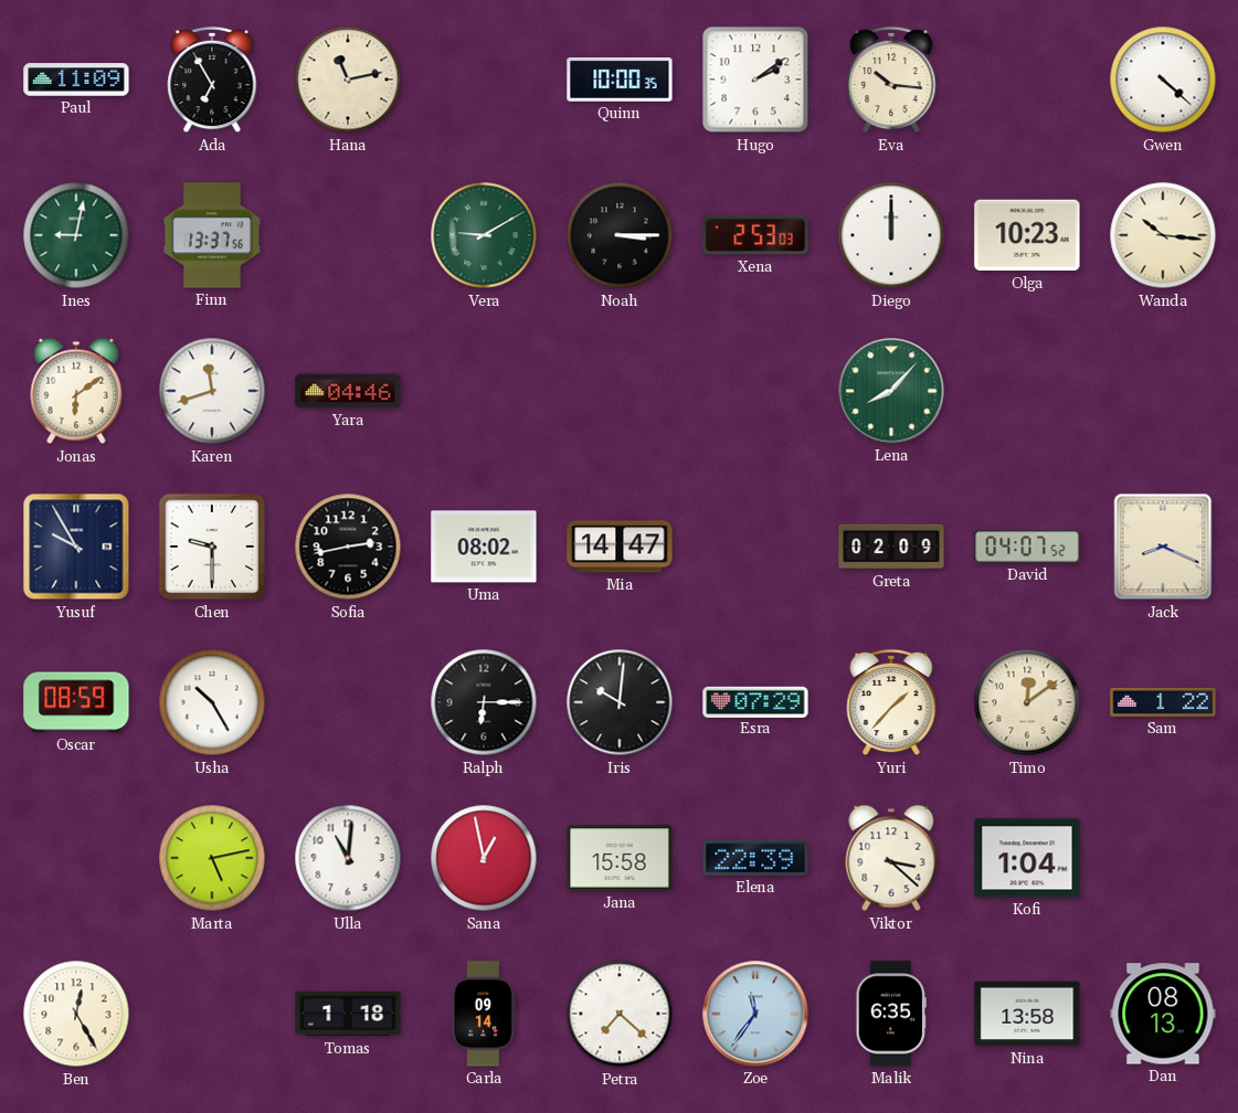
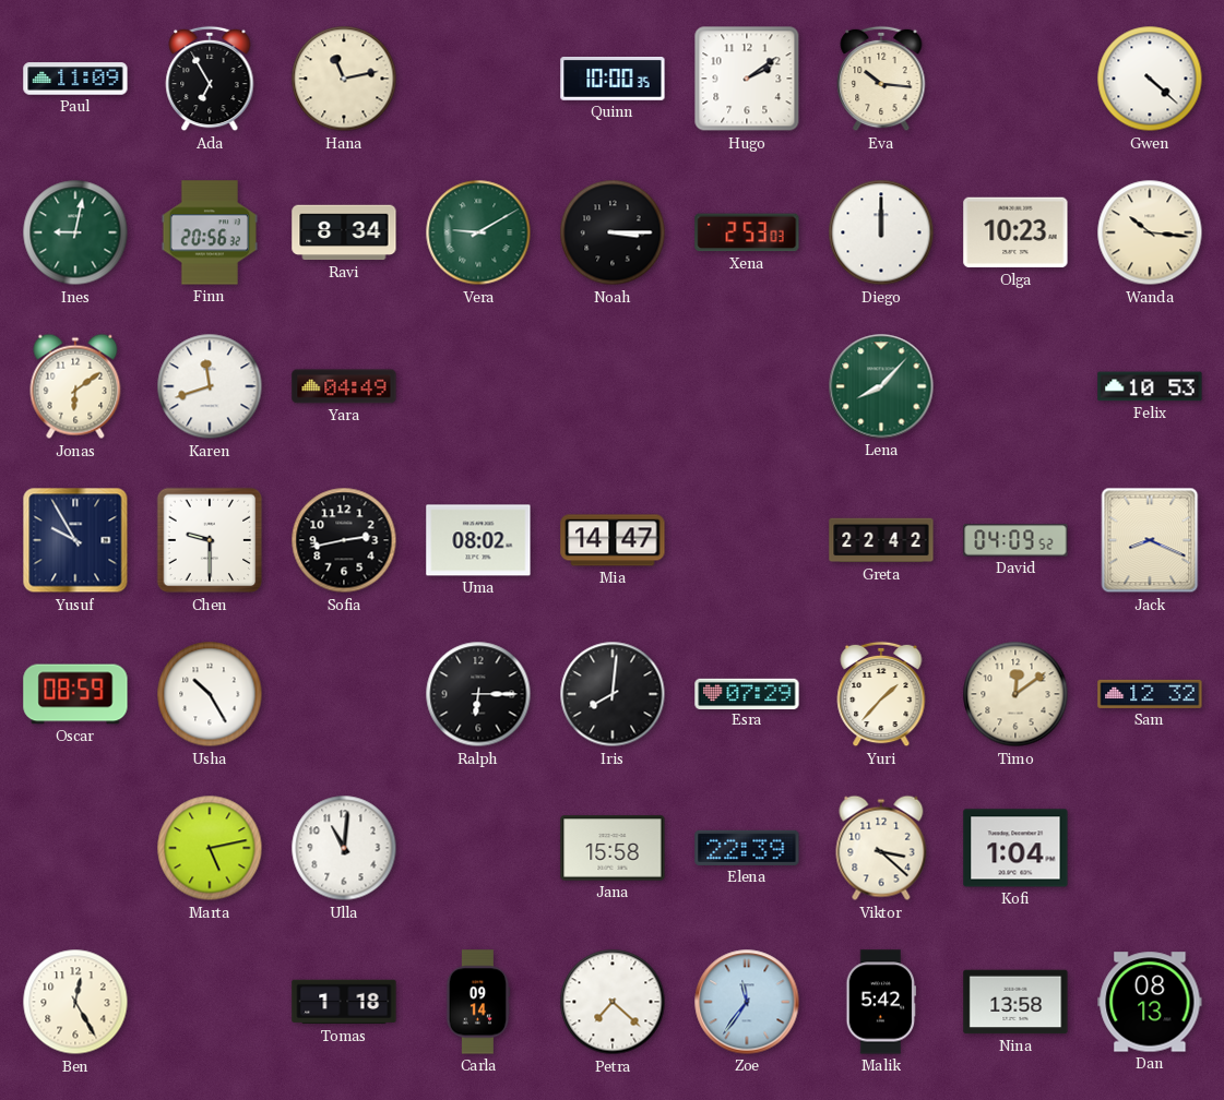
Finn: 13:37 -> 20:56
Ravi: none -> 8:34
Yara: 04:46 -> 04:49
Felix: none -> 10:53
Greta: 02:09 -> 22:42
David: 04:07 -> 04:09
Iris: 10:01 -> 8:01
Sam: 1:22 -> 12:32
Sana: 12:58 -> none
Malik: 6:35 -> 5:42
